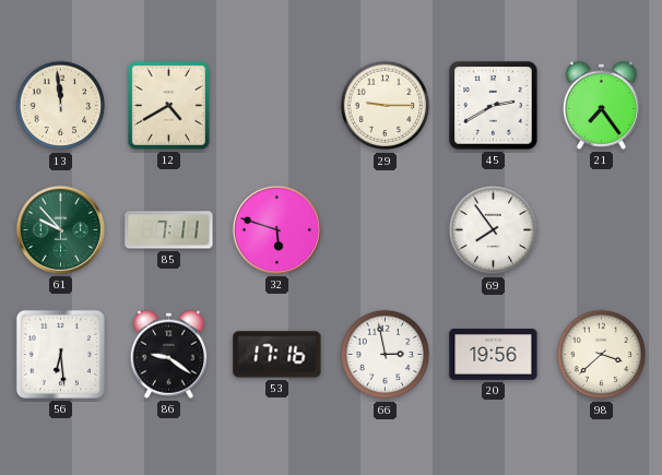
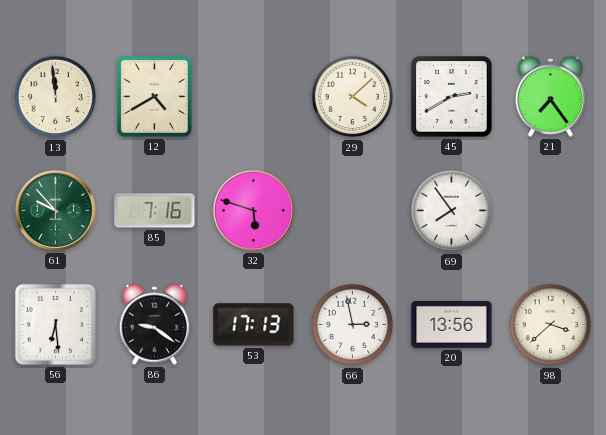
29: 9:15 -> 4:08
85: 7:11 -> 7:16
53: 17:16 -> 17:13
20: 19:56 -> 13:56
